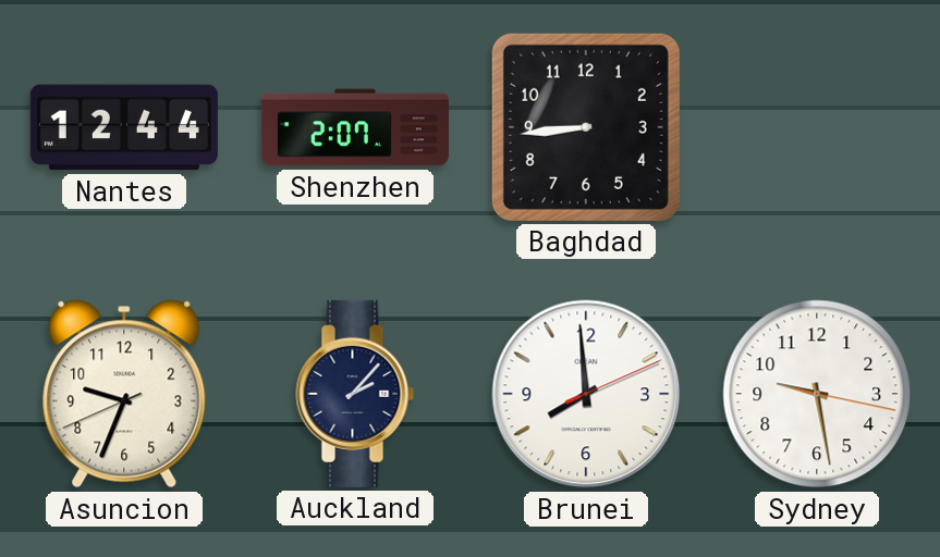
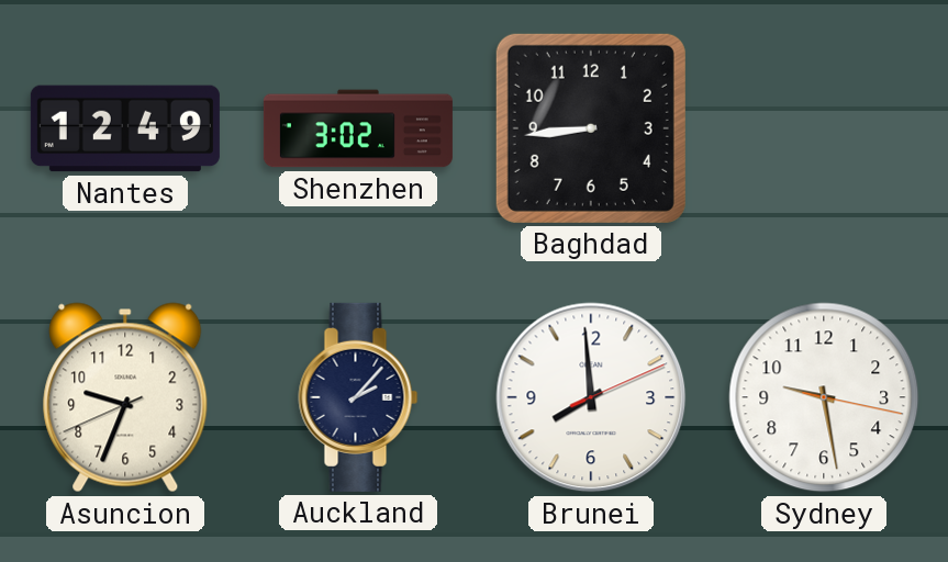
Nantes: 12:44 -> 12:49
Shenzhen: 2:07 -> 3:02
